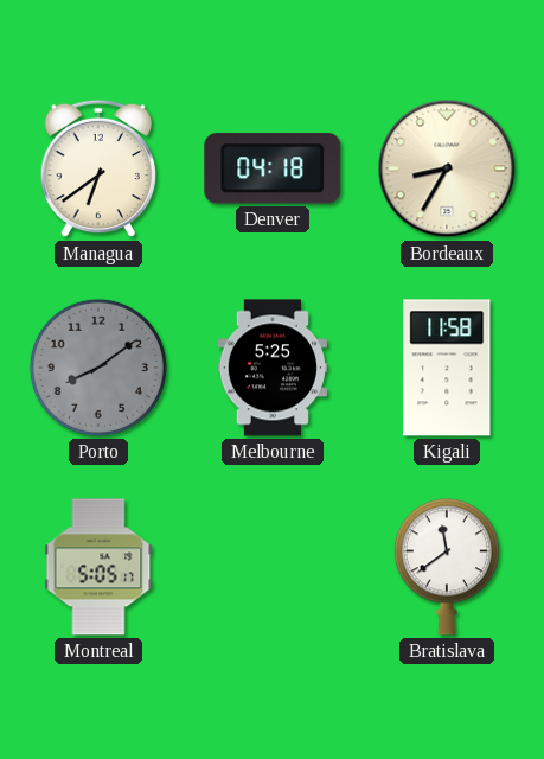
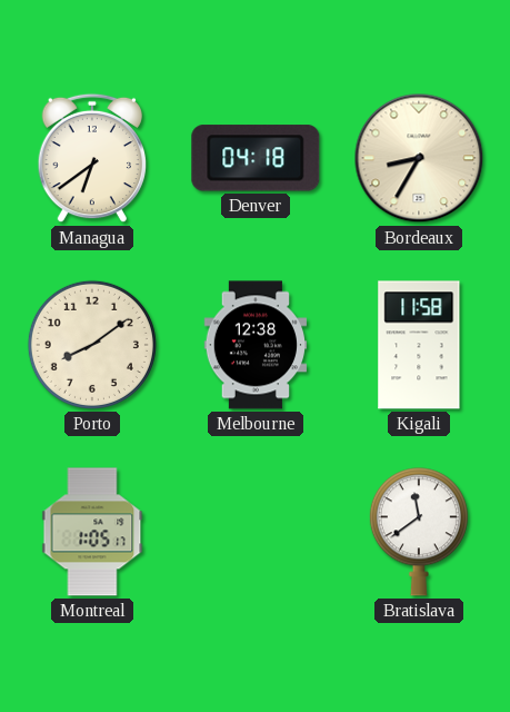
Porto dial: grey -> cream
Melbourne: 5:25 -> 12:38
Montreal: 5:05 -> 1:05
